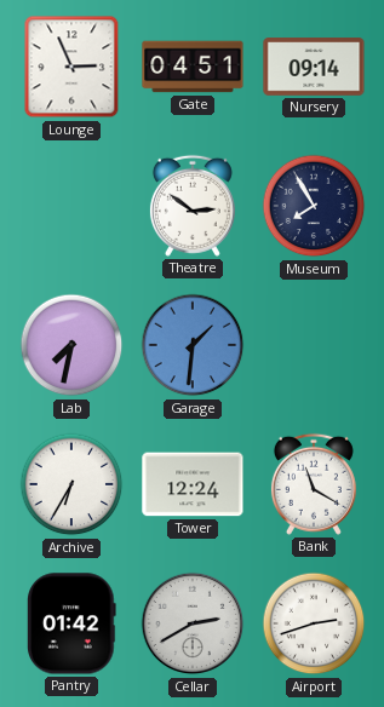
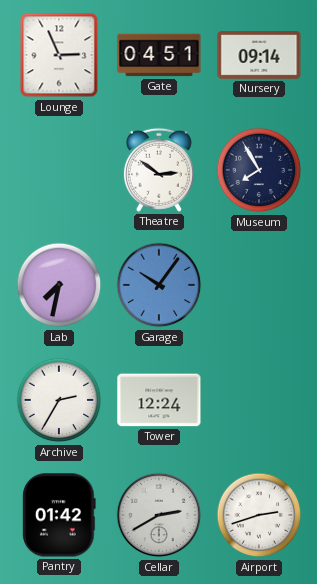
Garage: 1:31 -> 10:06
Archive: 6:35 -> 2:35
Bank: 11:20 -> none
